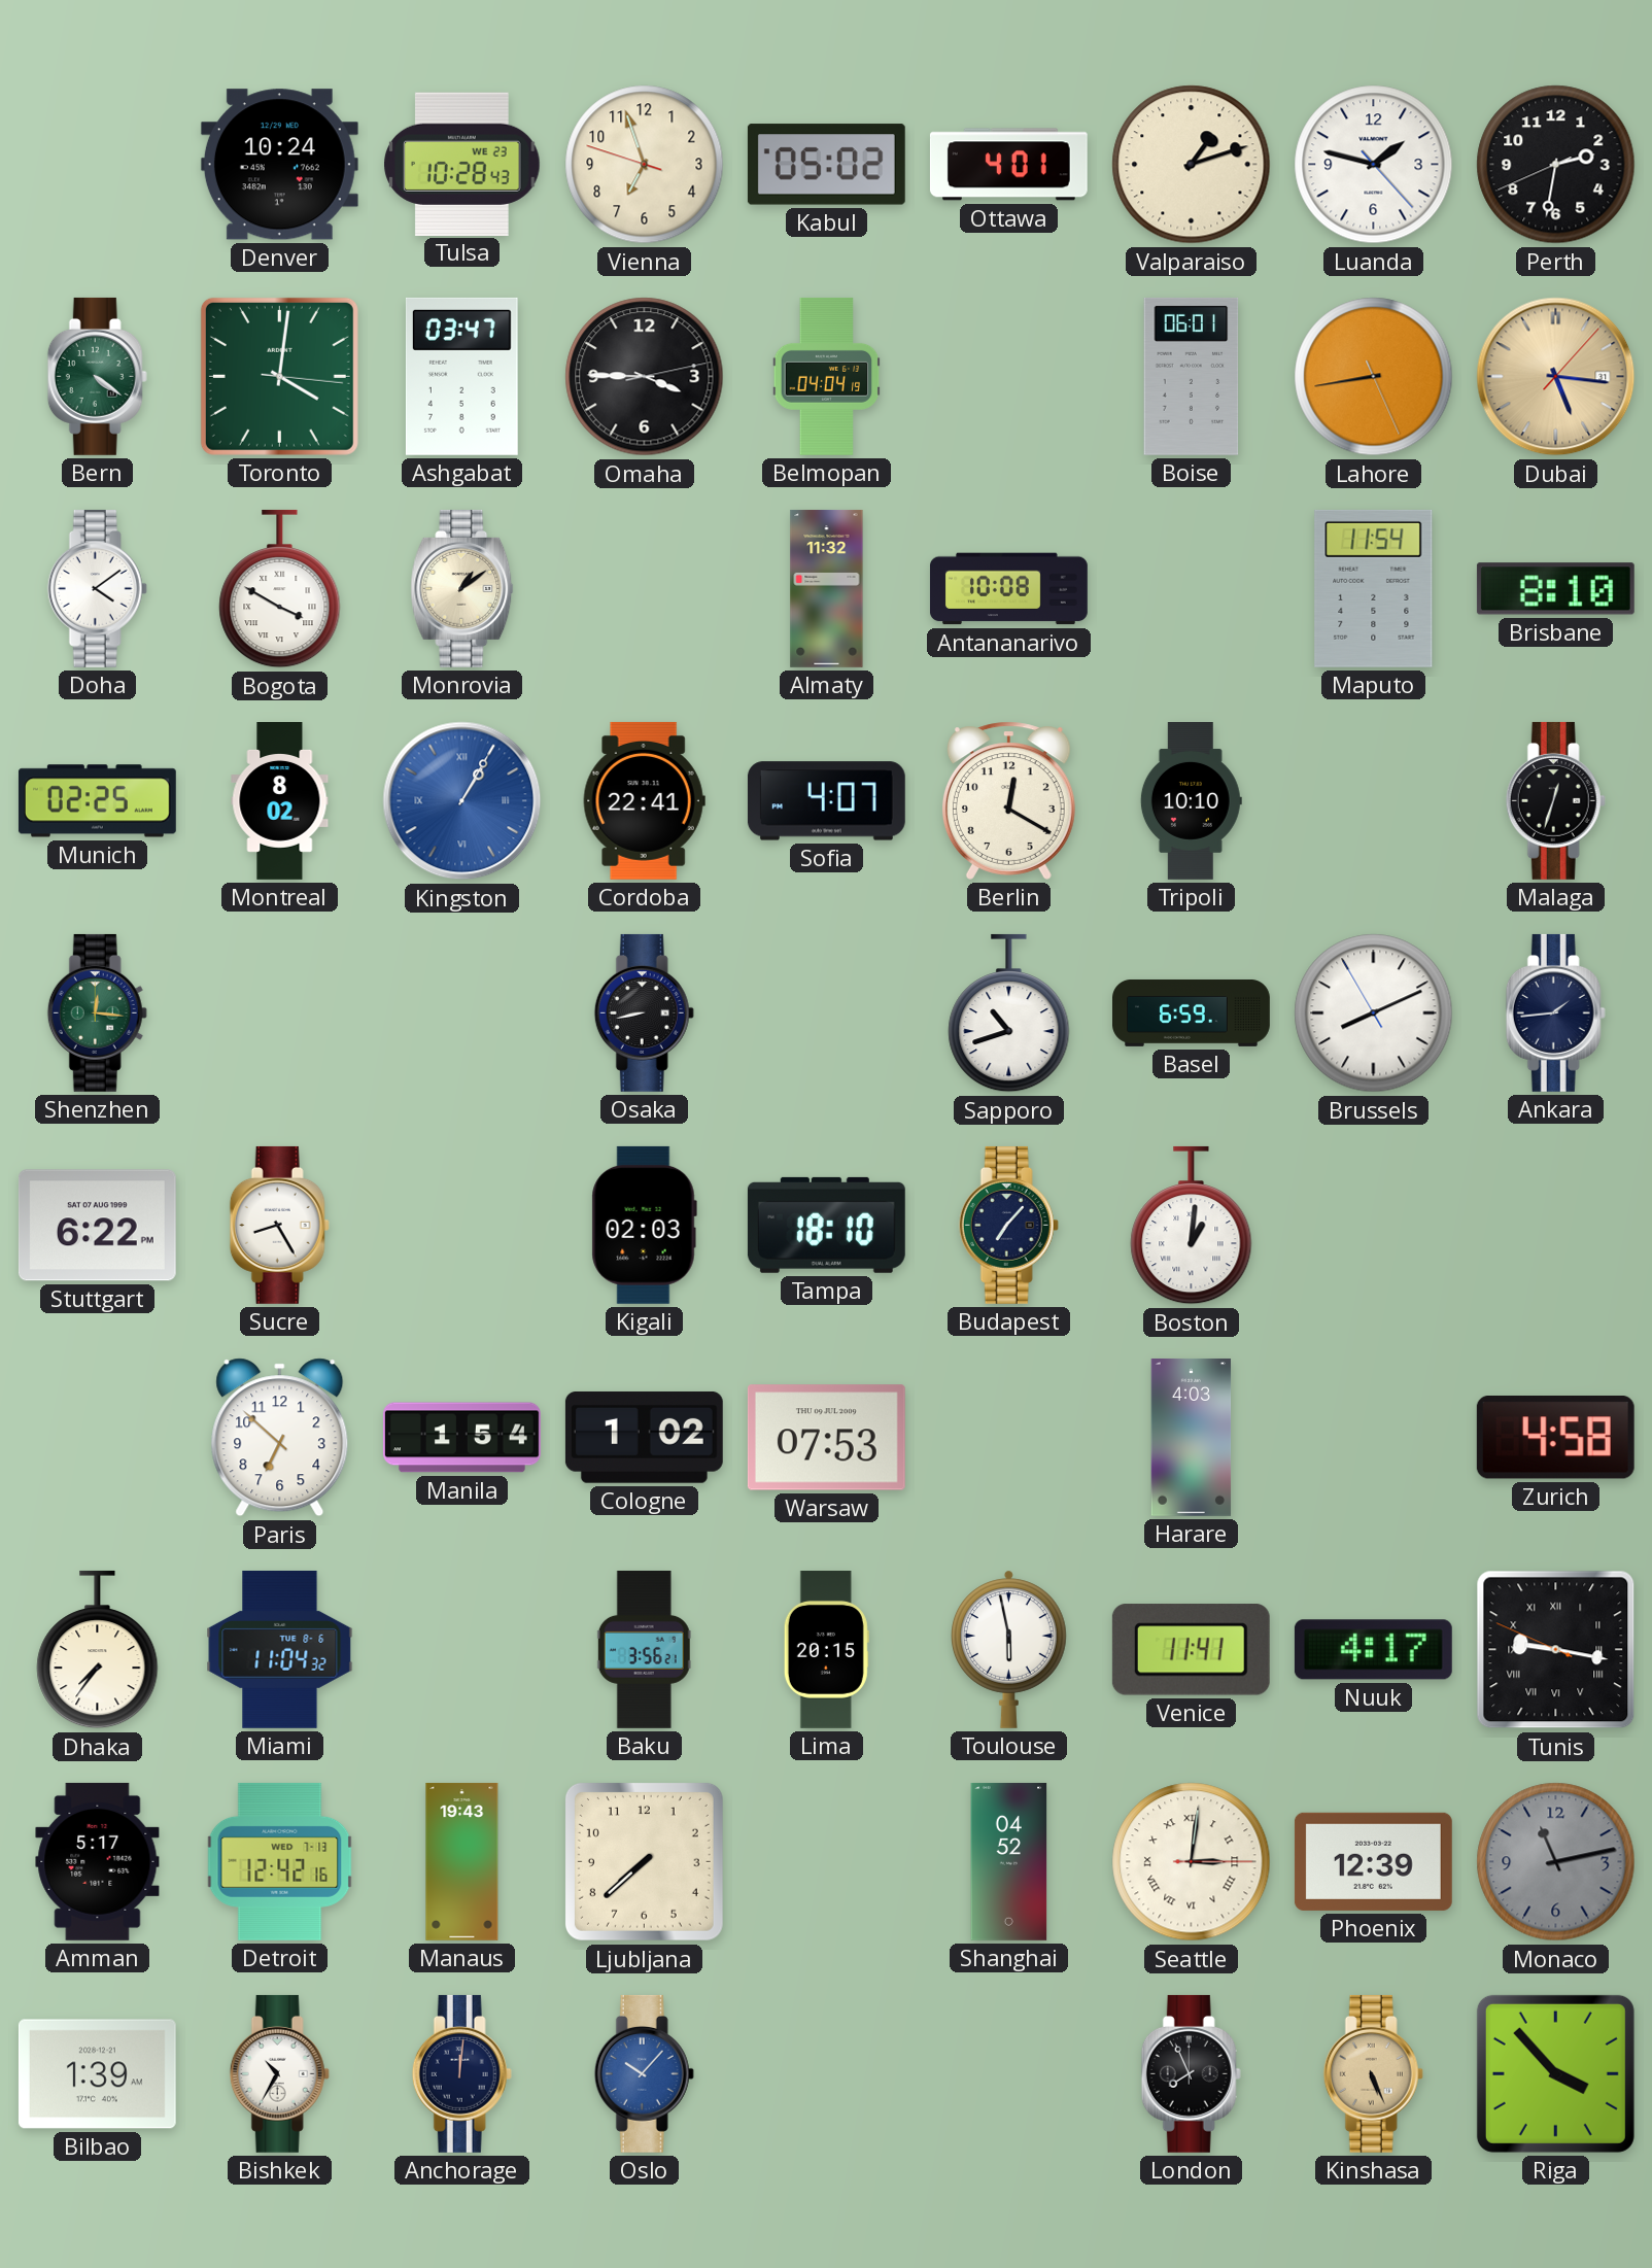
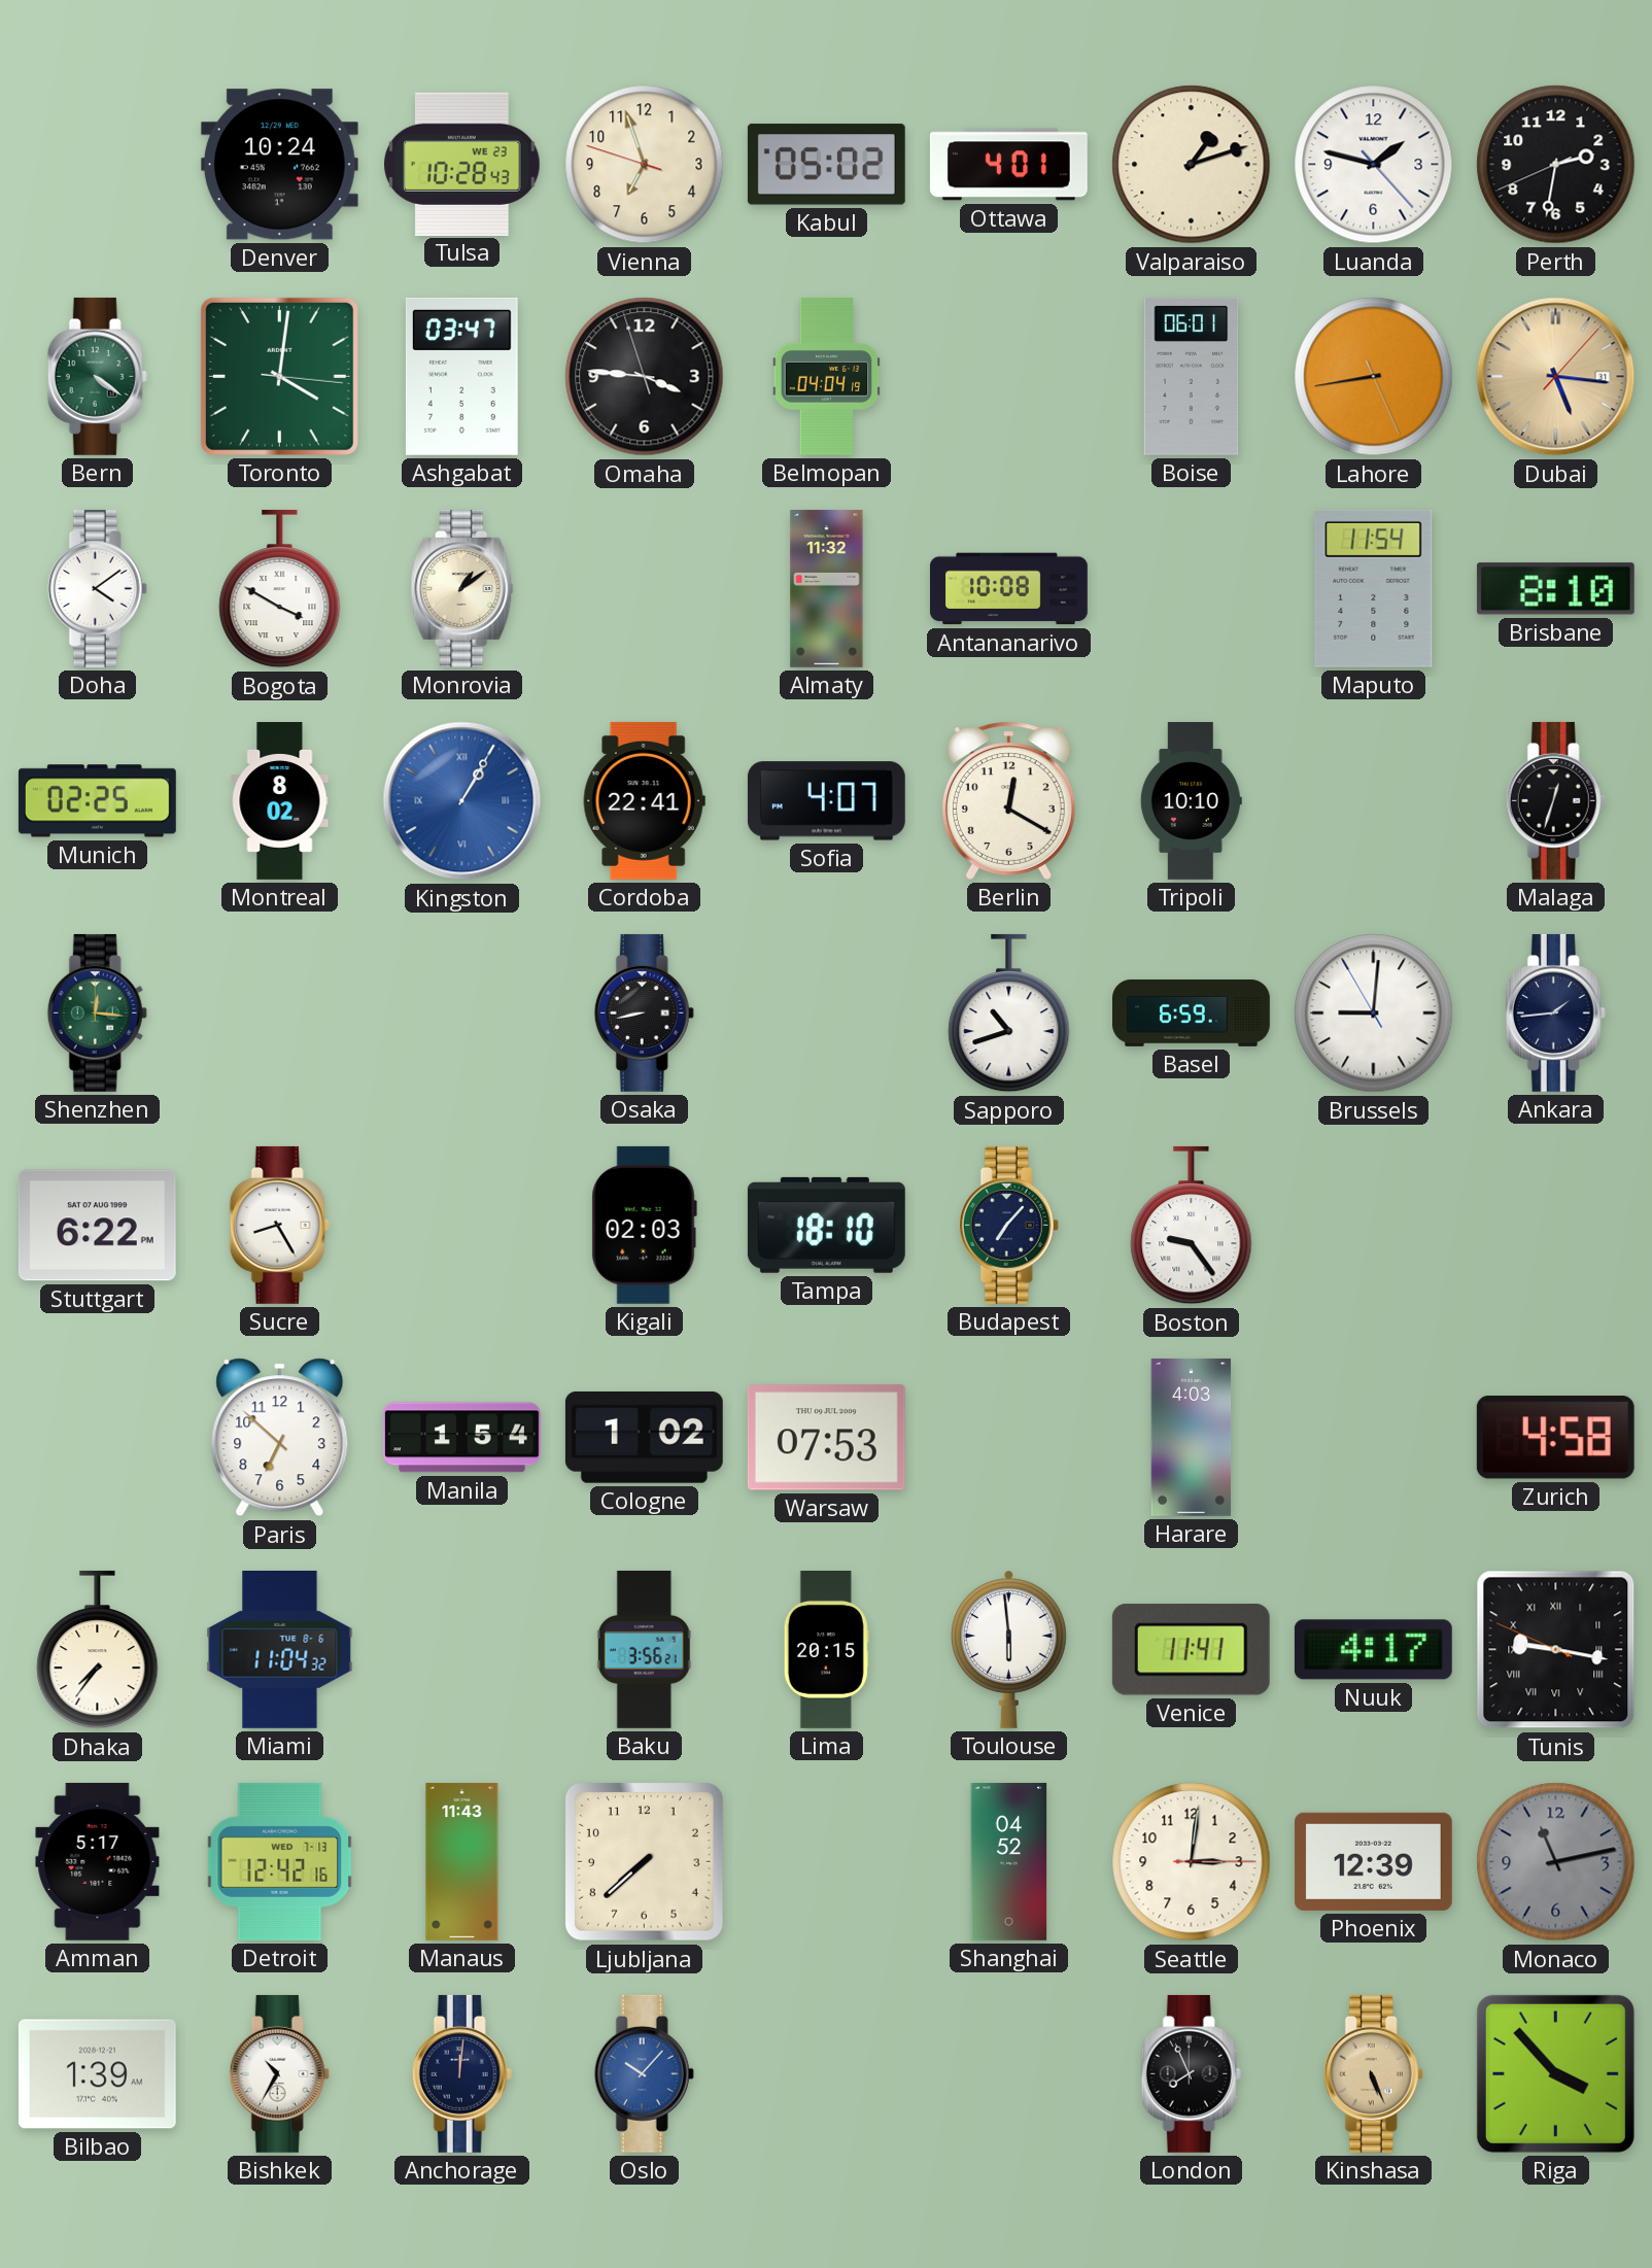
Omaha: 3:45:13 -> 3:45:57
Brussels: 8:10 -> 9:00
Boston: 1:01 -> 9:24
Toulouse: 5:58 -> 5:59
Manaus: 19:43 -> 11:43
Seattle numerals: Roman -> Arabic
